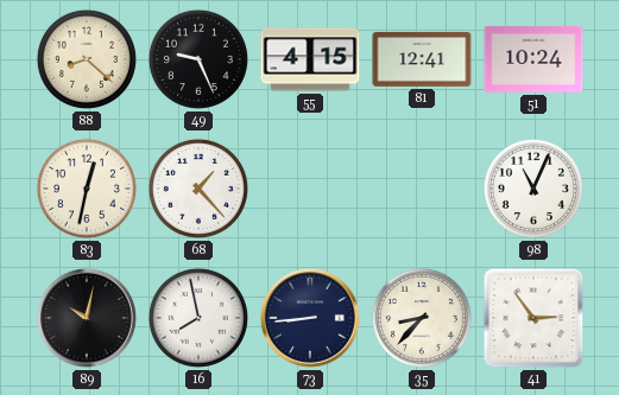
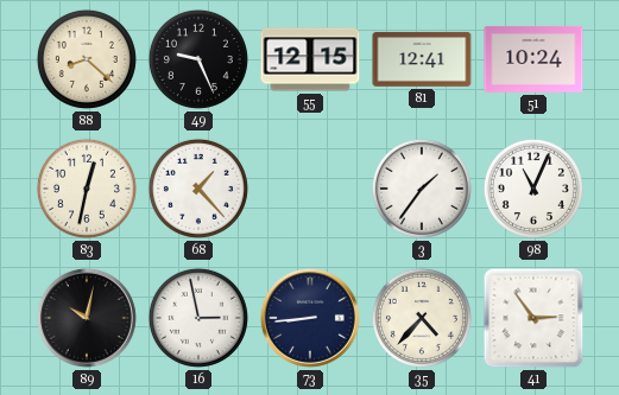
55: 4:15 -> 12:15
3: none -> 1:36
16: 7:58 -> 2:58
35: 8:37 -> 4:37
